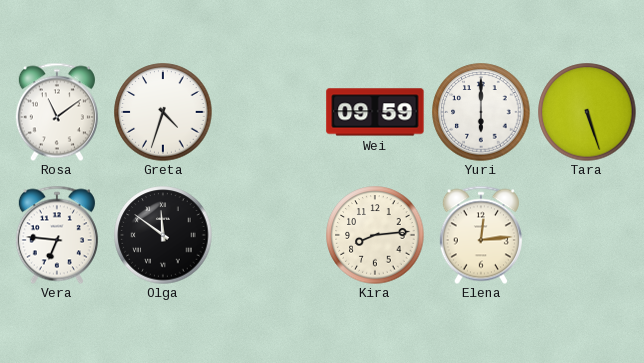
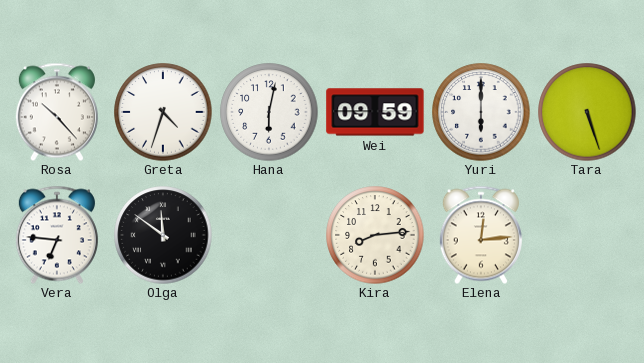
Rosa: 11:09 -> 10:23
Hana: none -> 6:02
